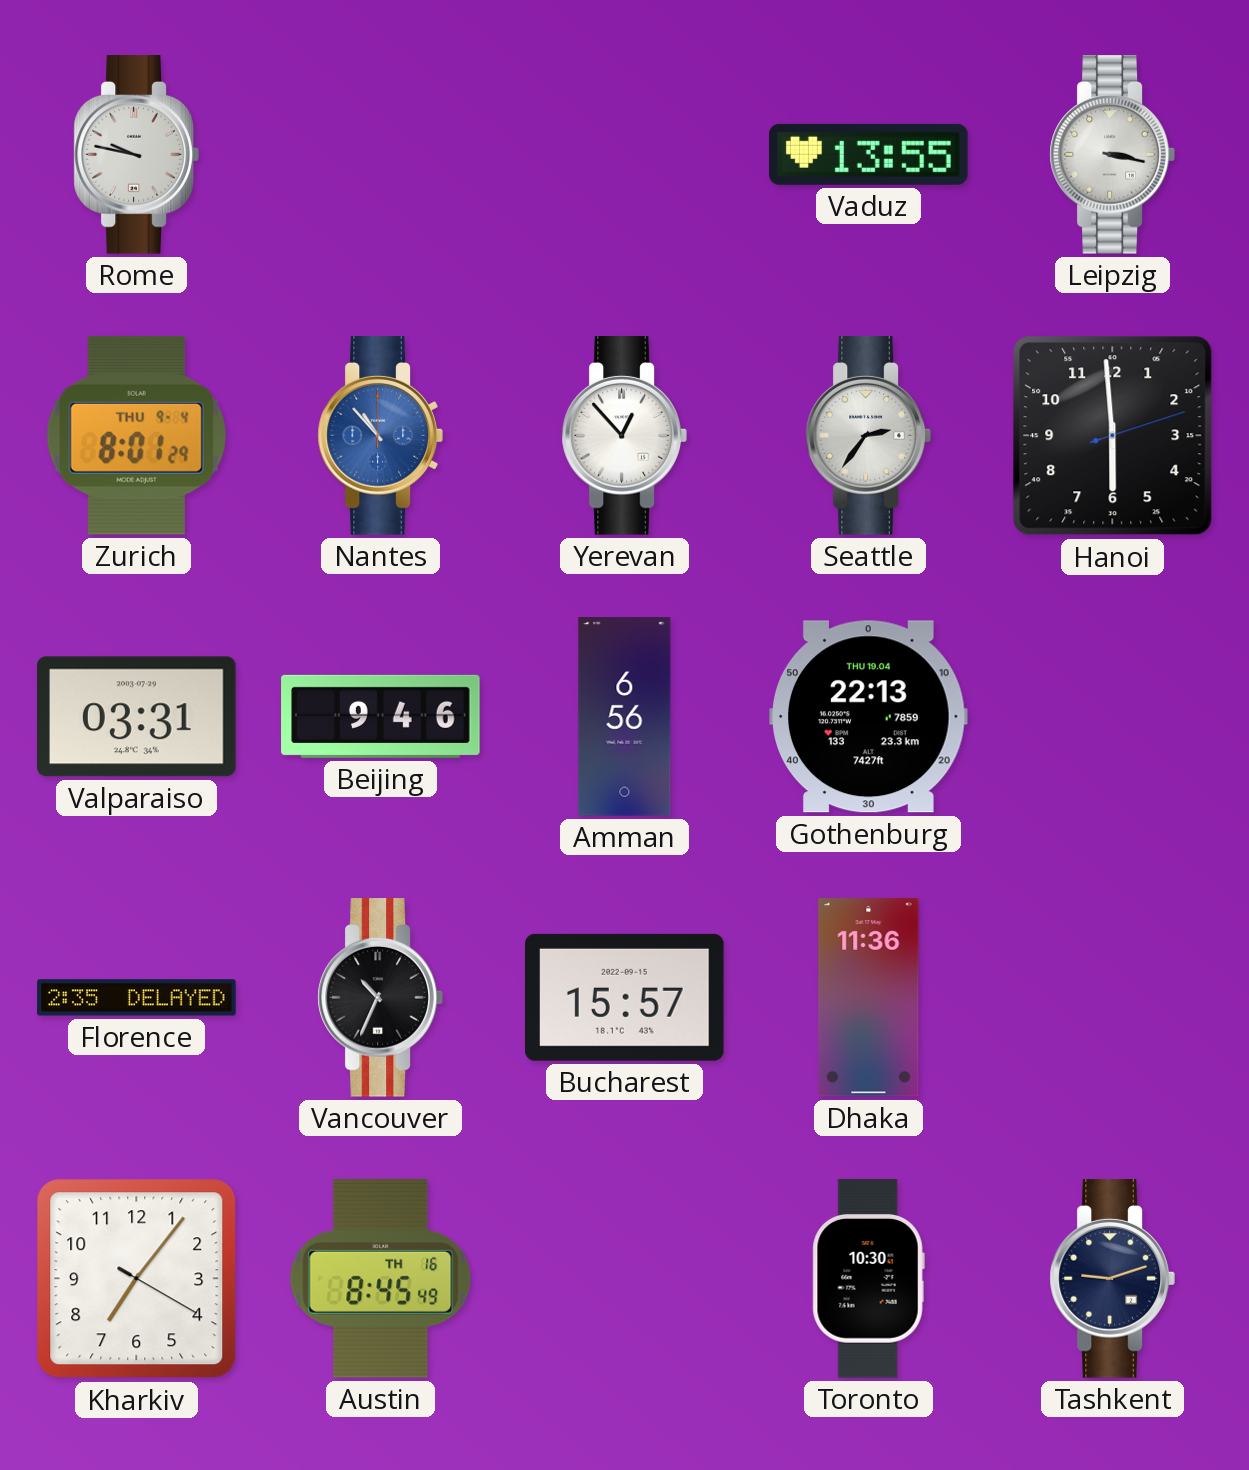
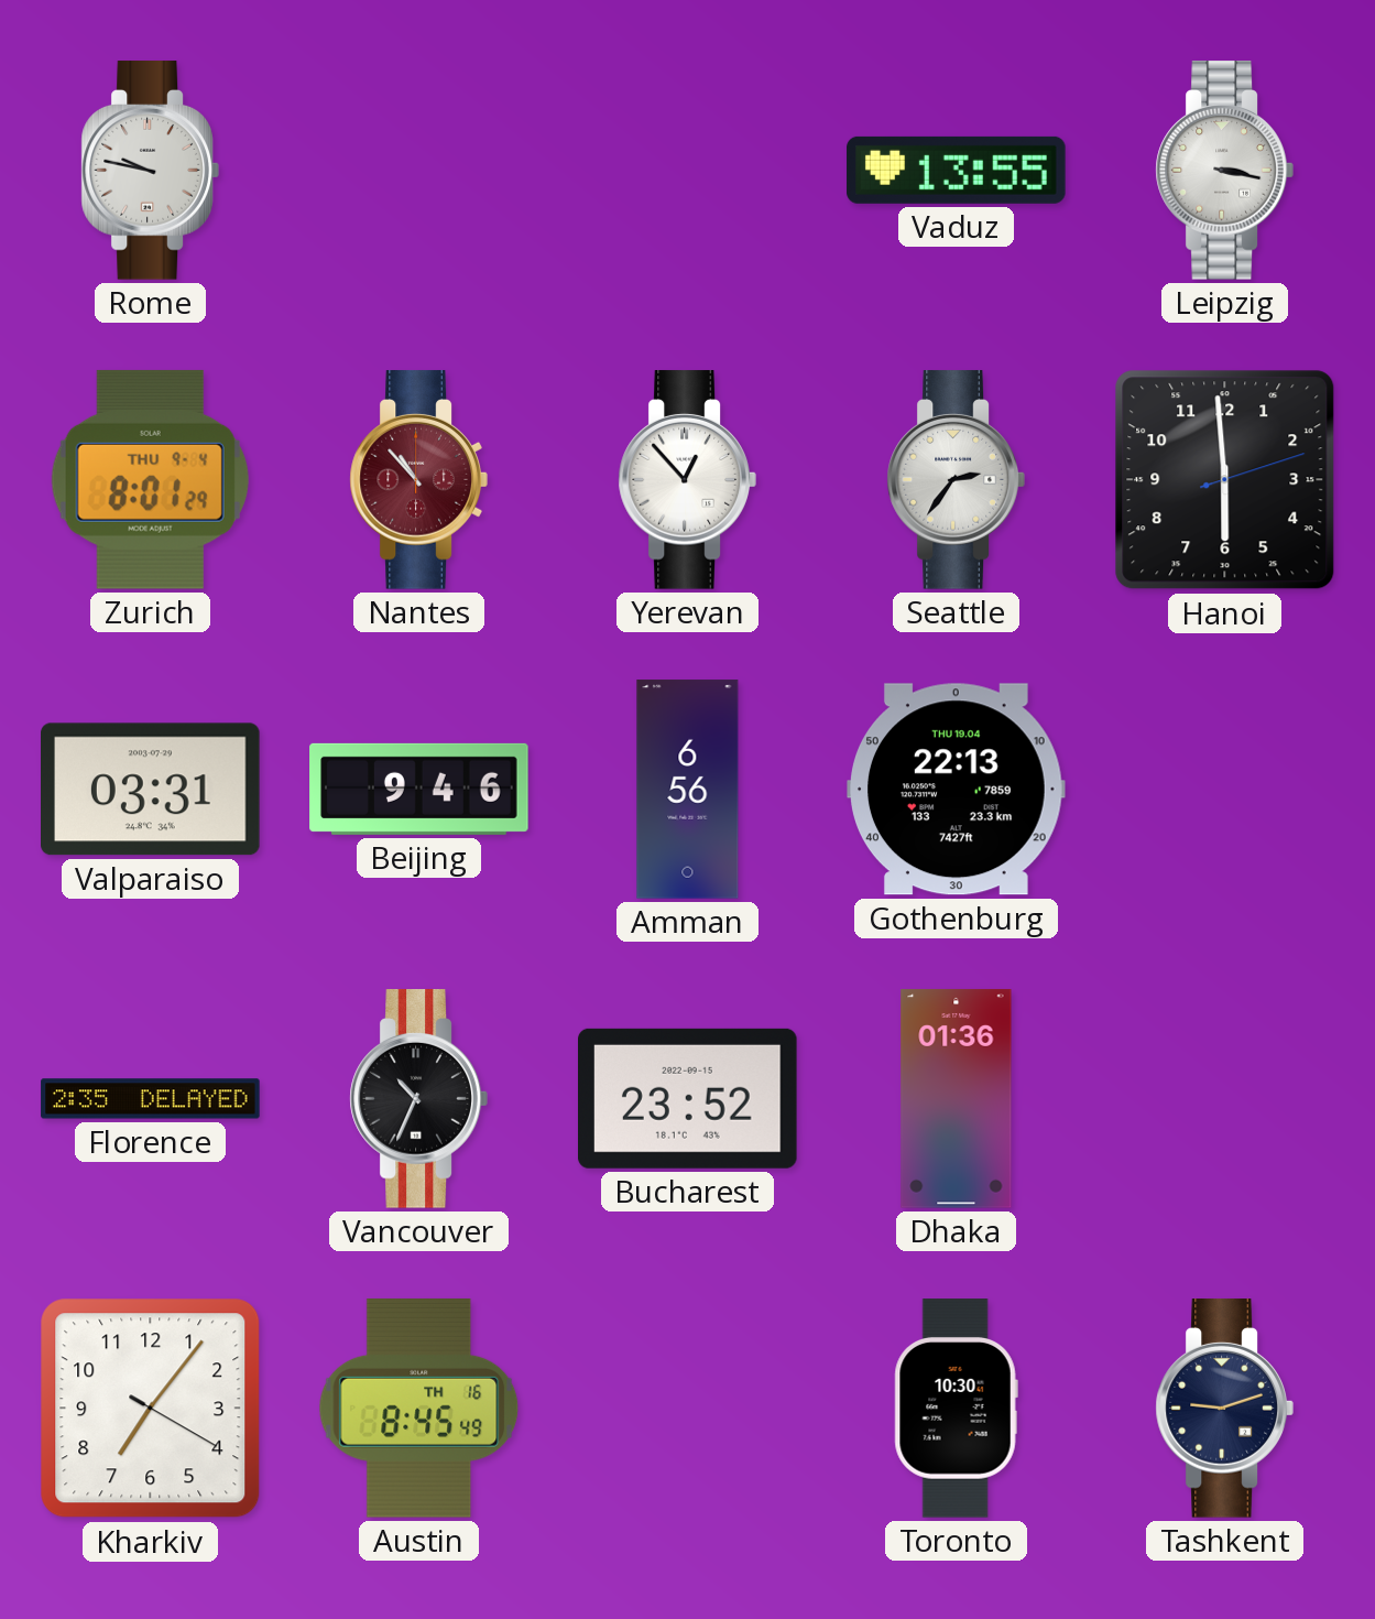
Nantes dial: blue -> burgundy
Bucharest: 15:57 -> 23:52
Dhaka: 11:36 -> 01:36
